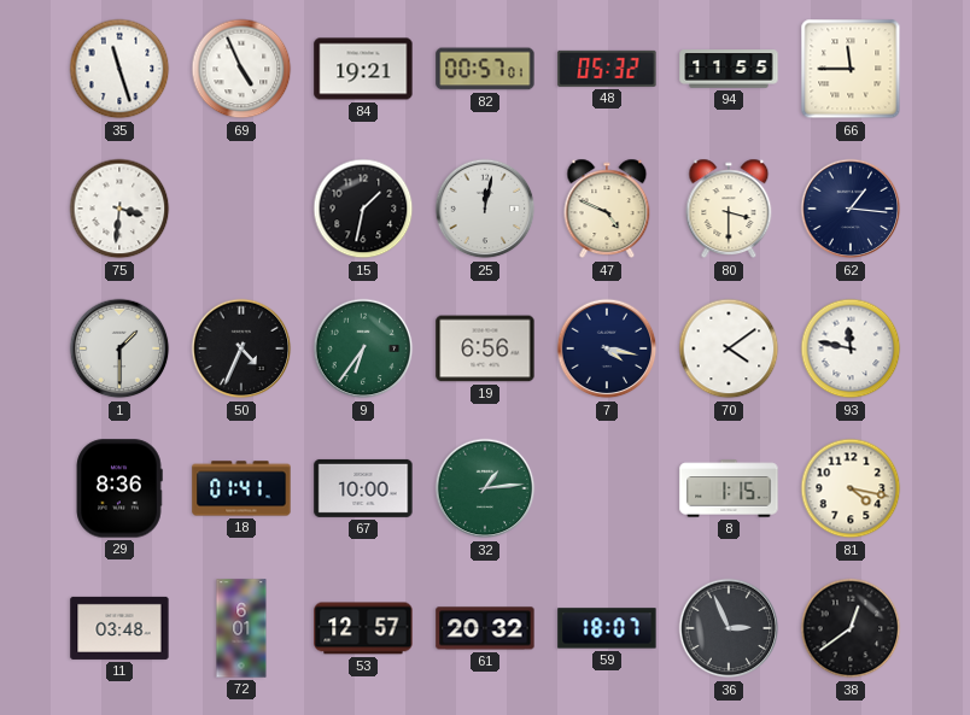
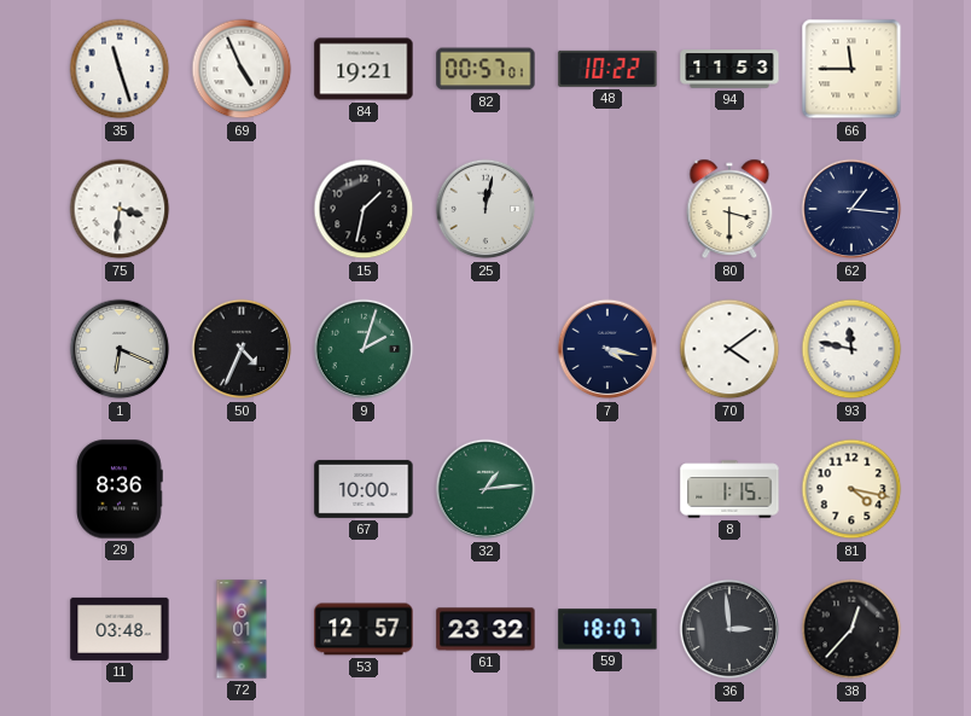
48: 05:32 -> 10:22
94: 11:55 -> 11:53
47: 4:49 -> none
1: 1:30 -> 6:19
9: 6:36 -> 2:03
19: 6:56 -> none
18: 01:41 -> none
61: 20:32 -> 23:32
36: 2:56 -> 2:59
38: 12:39 -> 12:37
